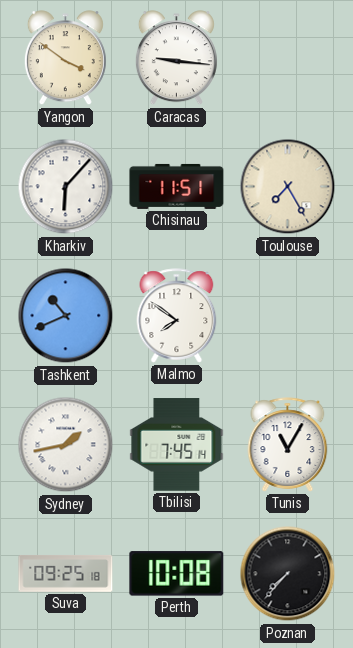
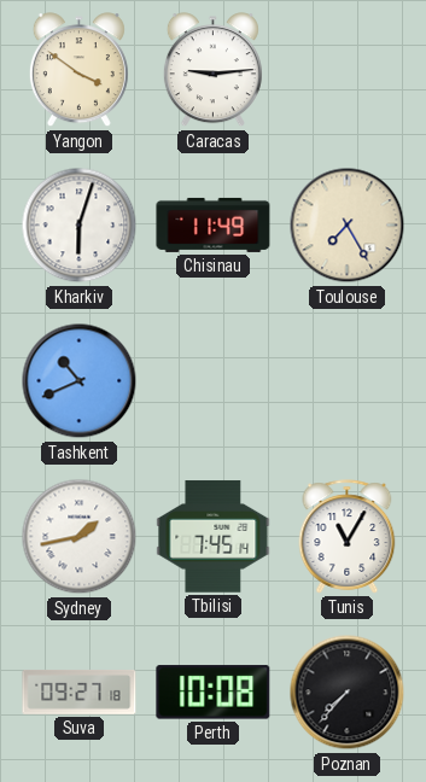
Caracas: 9:16 -> 9:14
Kharkiv: 6:07 -> 6:03
Chisinau: 11:51 -> 11:49
Malmo: 7:51 -> none
Suva: 09:25 -> 09:27
